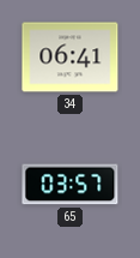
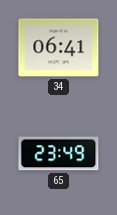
65: 03:57 -> 23:49
